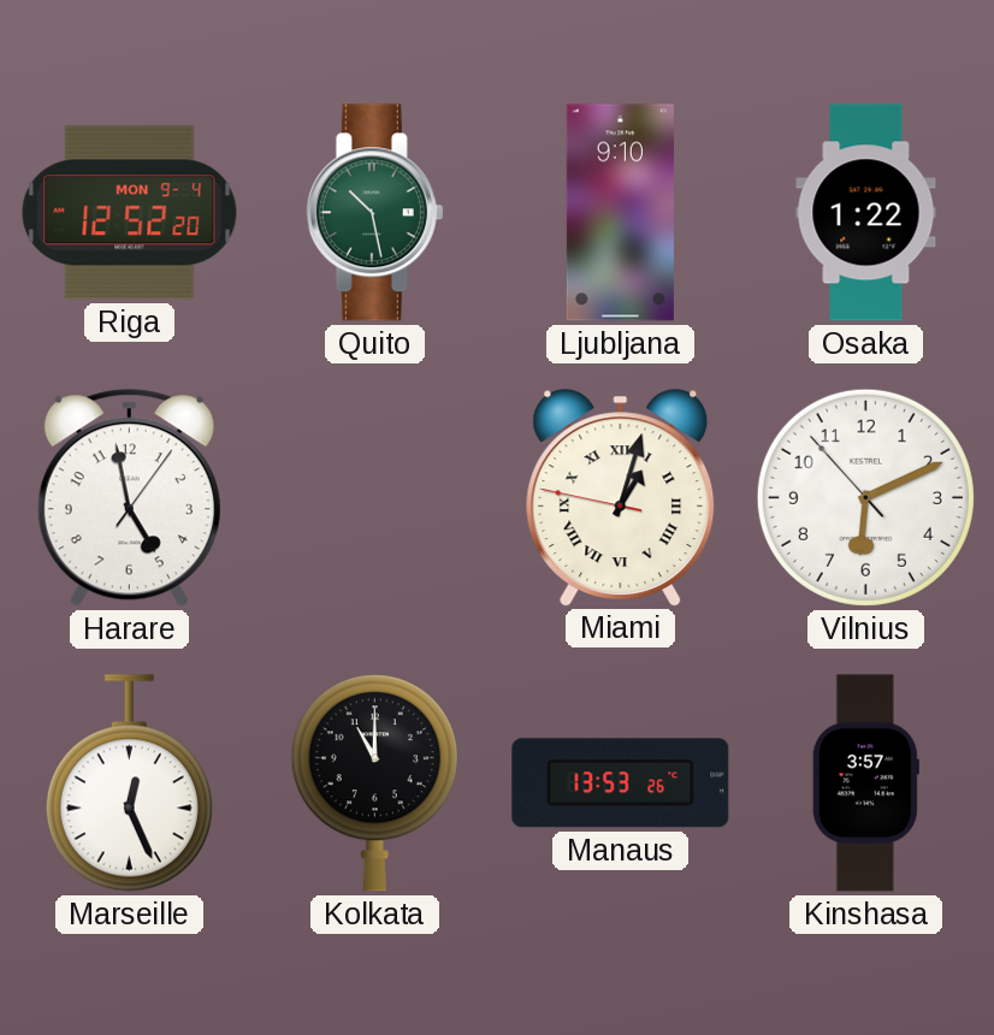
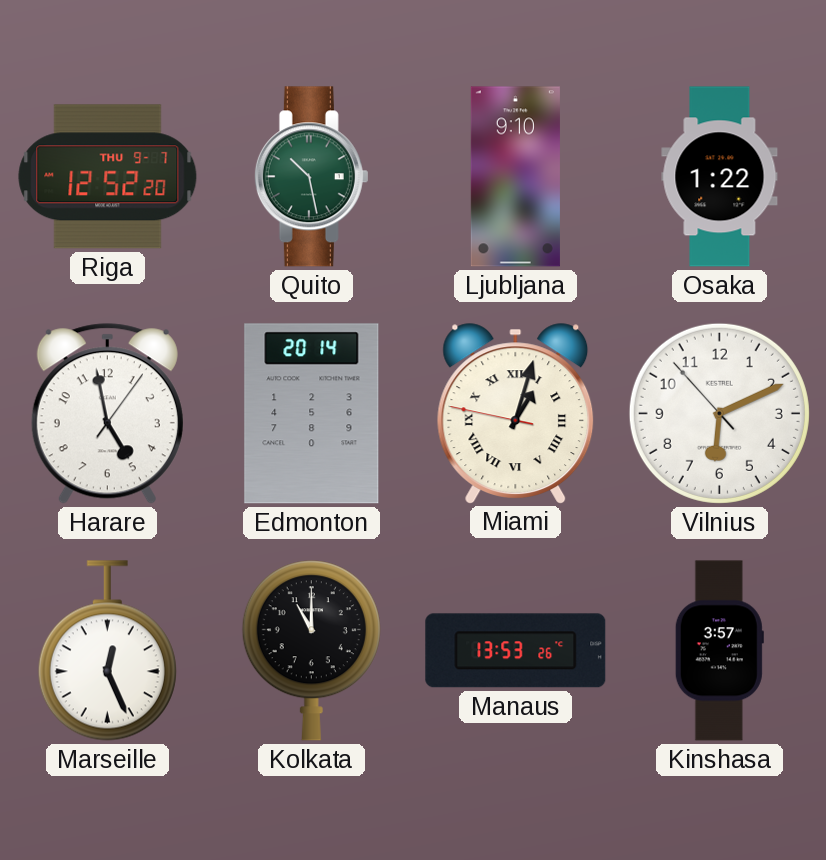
Riga date: MON 9-4 -> THU 9-7
Edmonton: none -> 20:14
